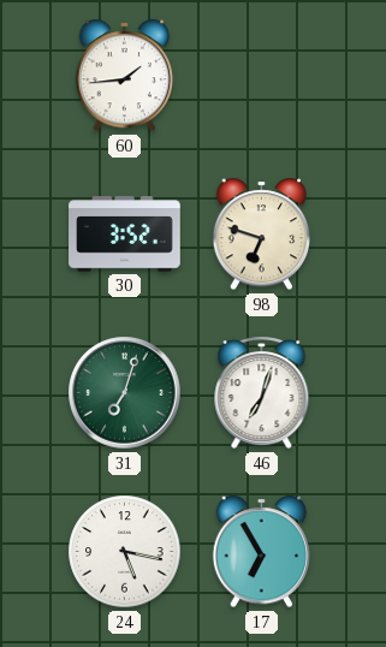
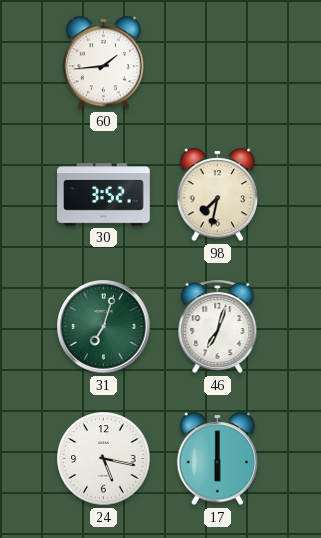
98: 6:48 -> 7:32
17: 6:55 -> 6:00
